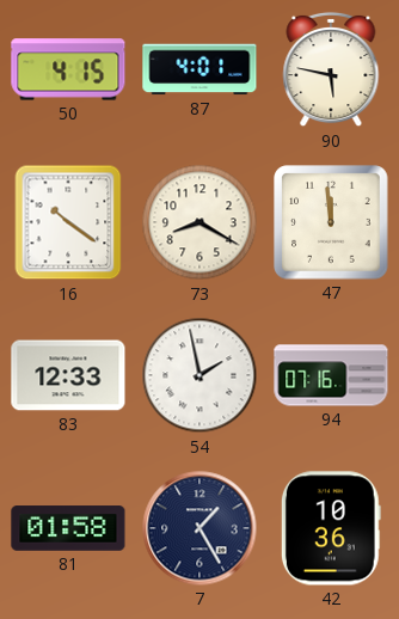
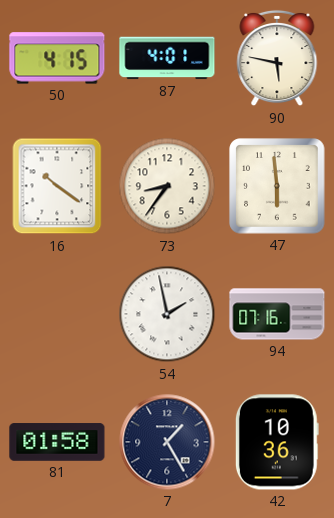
73: 8:20 -> 8:36
47: 11:59 -> 5:59
83: 12:33 -> none
